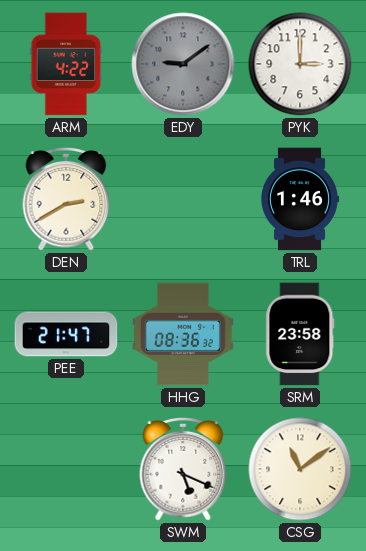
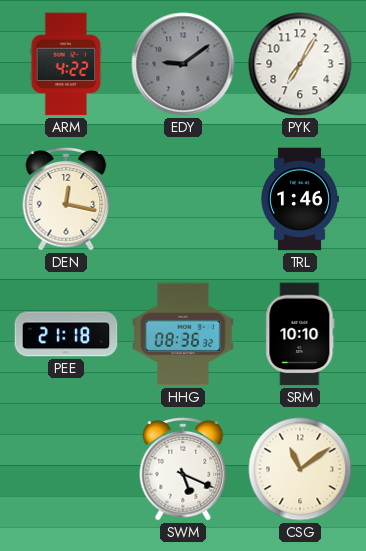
PYK: 3:00 -> 7:05
DEN: 2:40 -> 12:17
PEE: 21:47 -> 21:18
SRM: 23:58 -> 10:10
